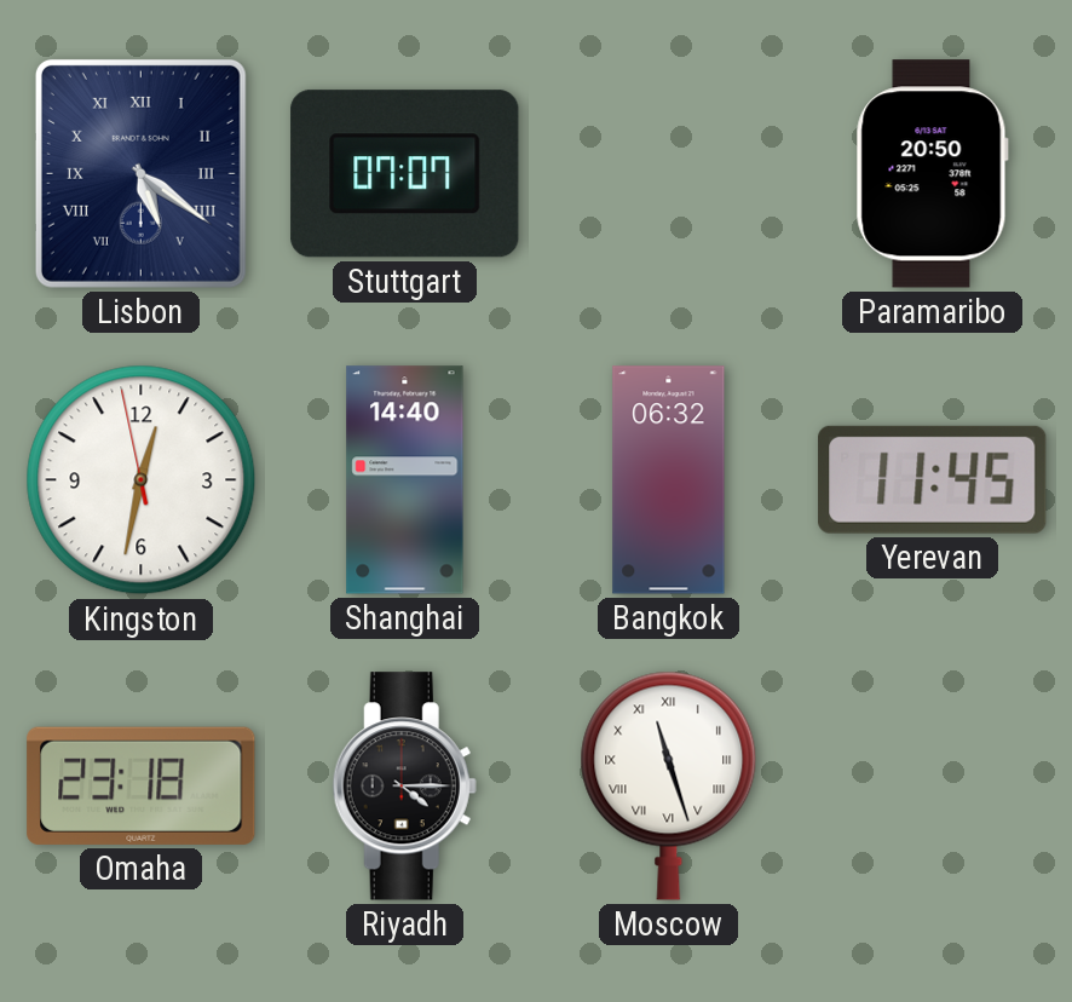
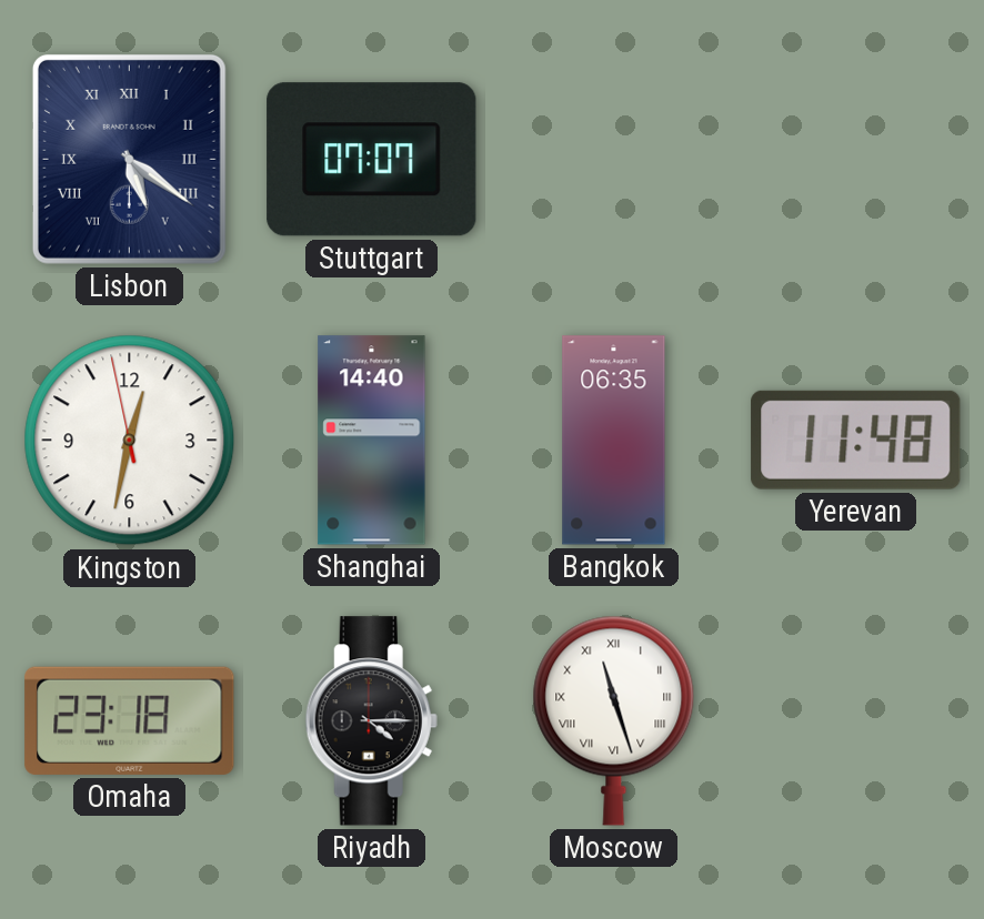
Paramaribo: 20:50 -> none
Bangkok: 06:32 -> 06:35
Yerevan: 11:45 -> 11:48
